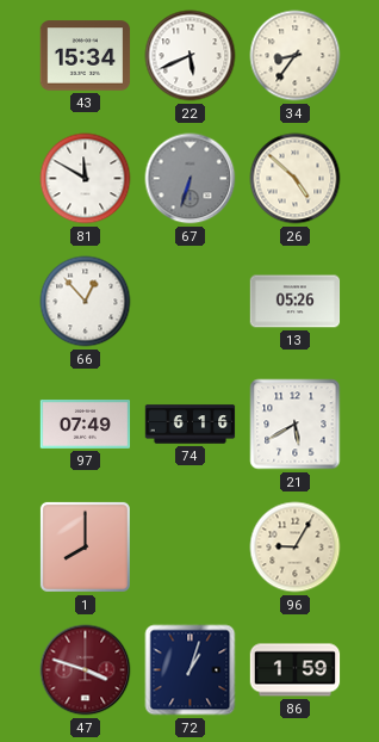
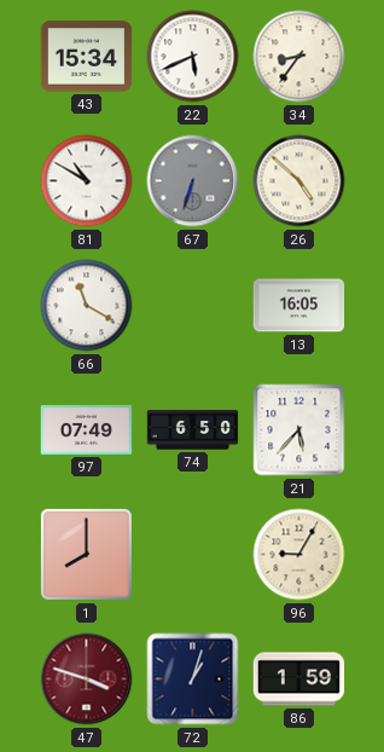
81: 11:50 -> 10:50
66: 12:53 -> 11:20
13: 05:26 -> 16:05
74: 6:16 -> 6:50
21: 5:40 -> 5:37
